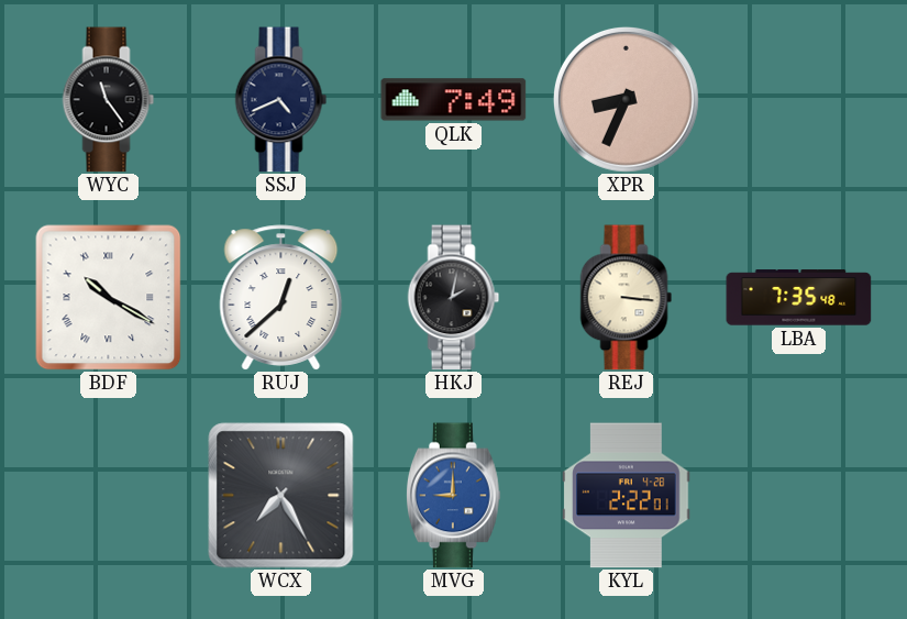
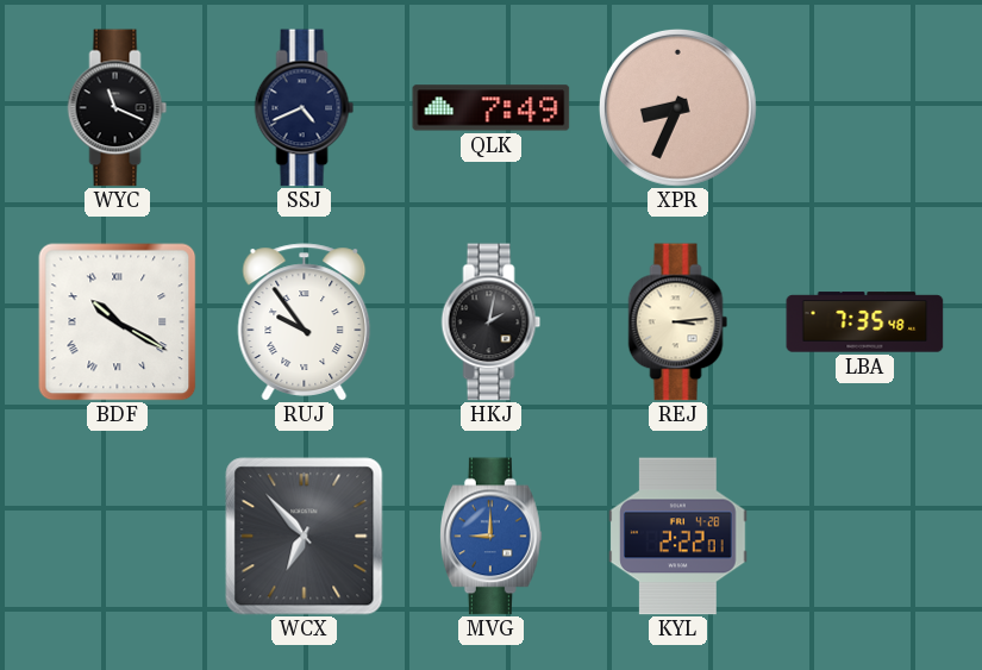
WYC: 11:24 -> 11:19
RUJ: 12:38 -> 9:54
REJ: 3:16 -> 3:14
WCX: 7:25 -> 6:53
